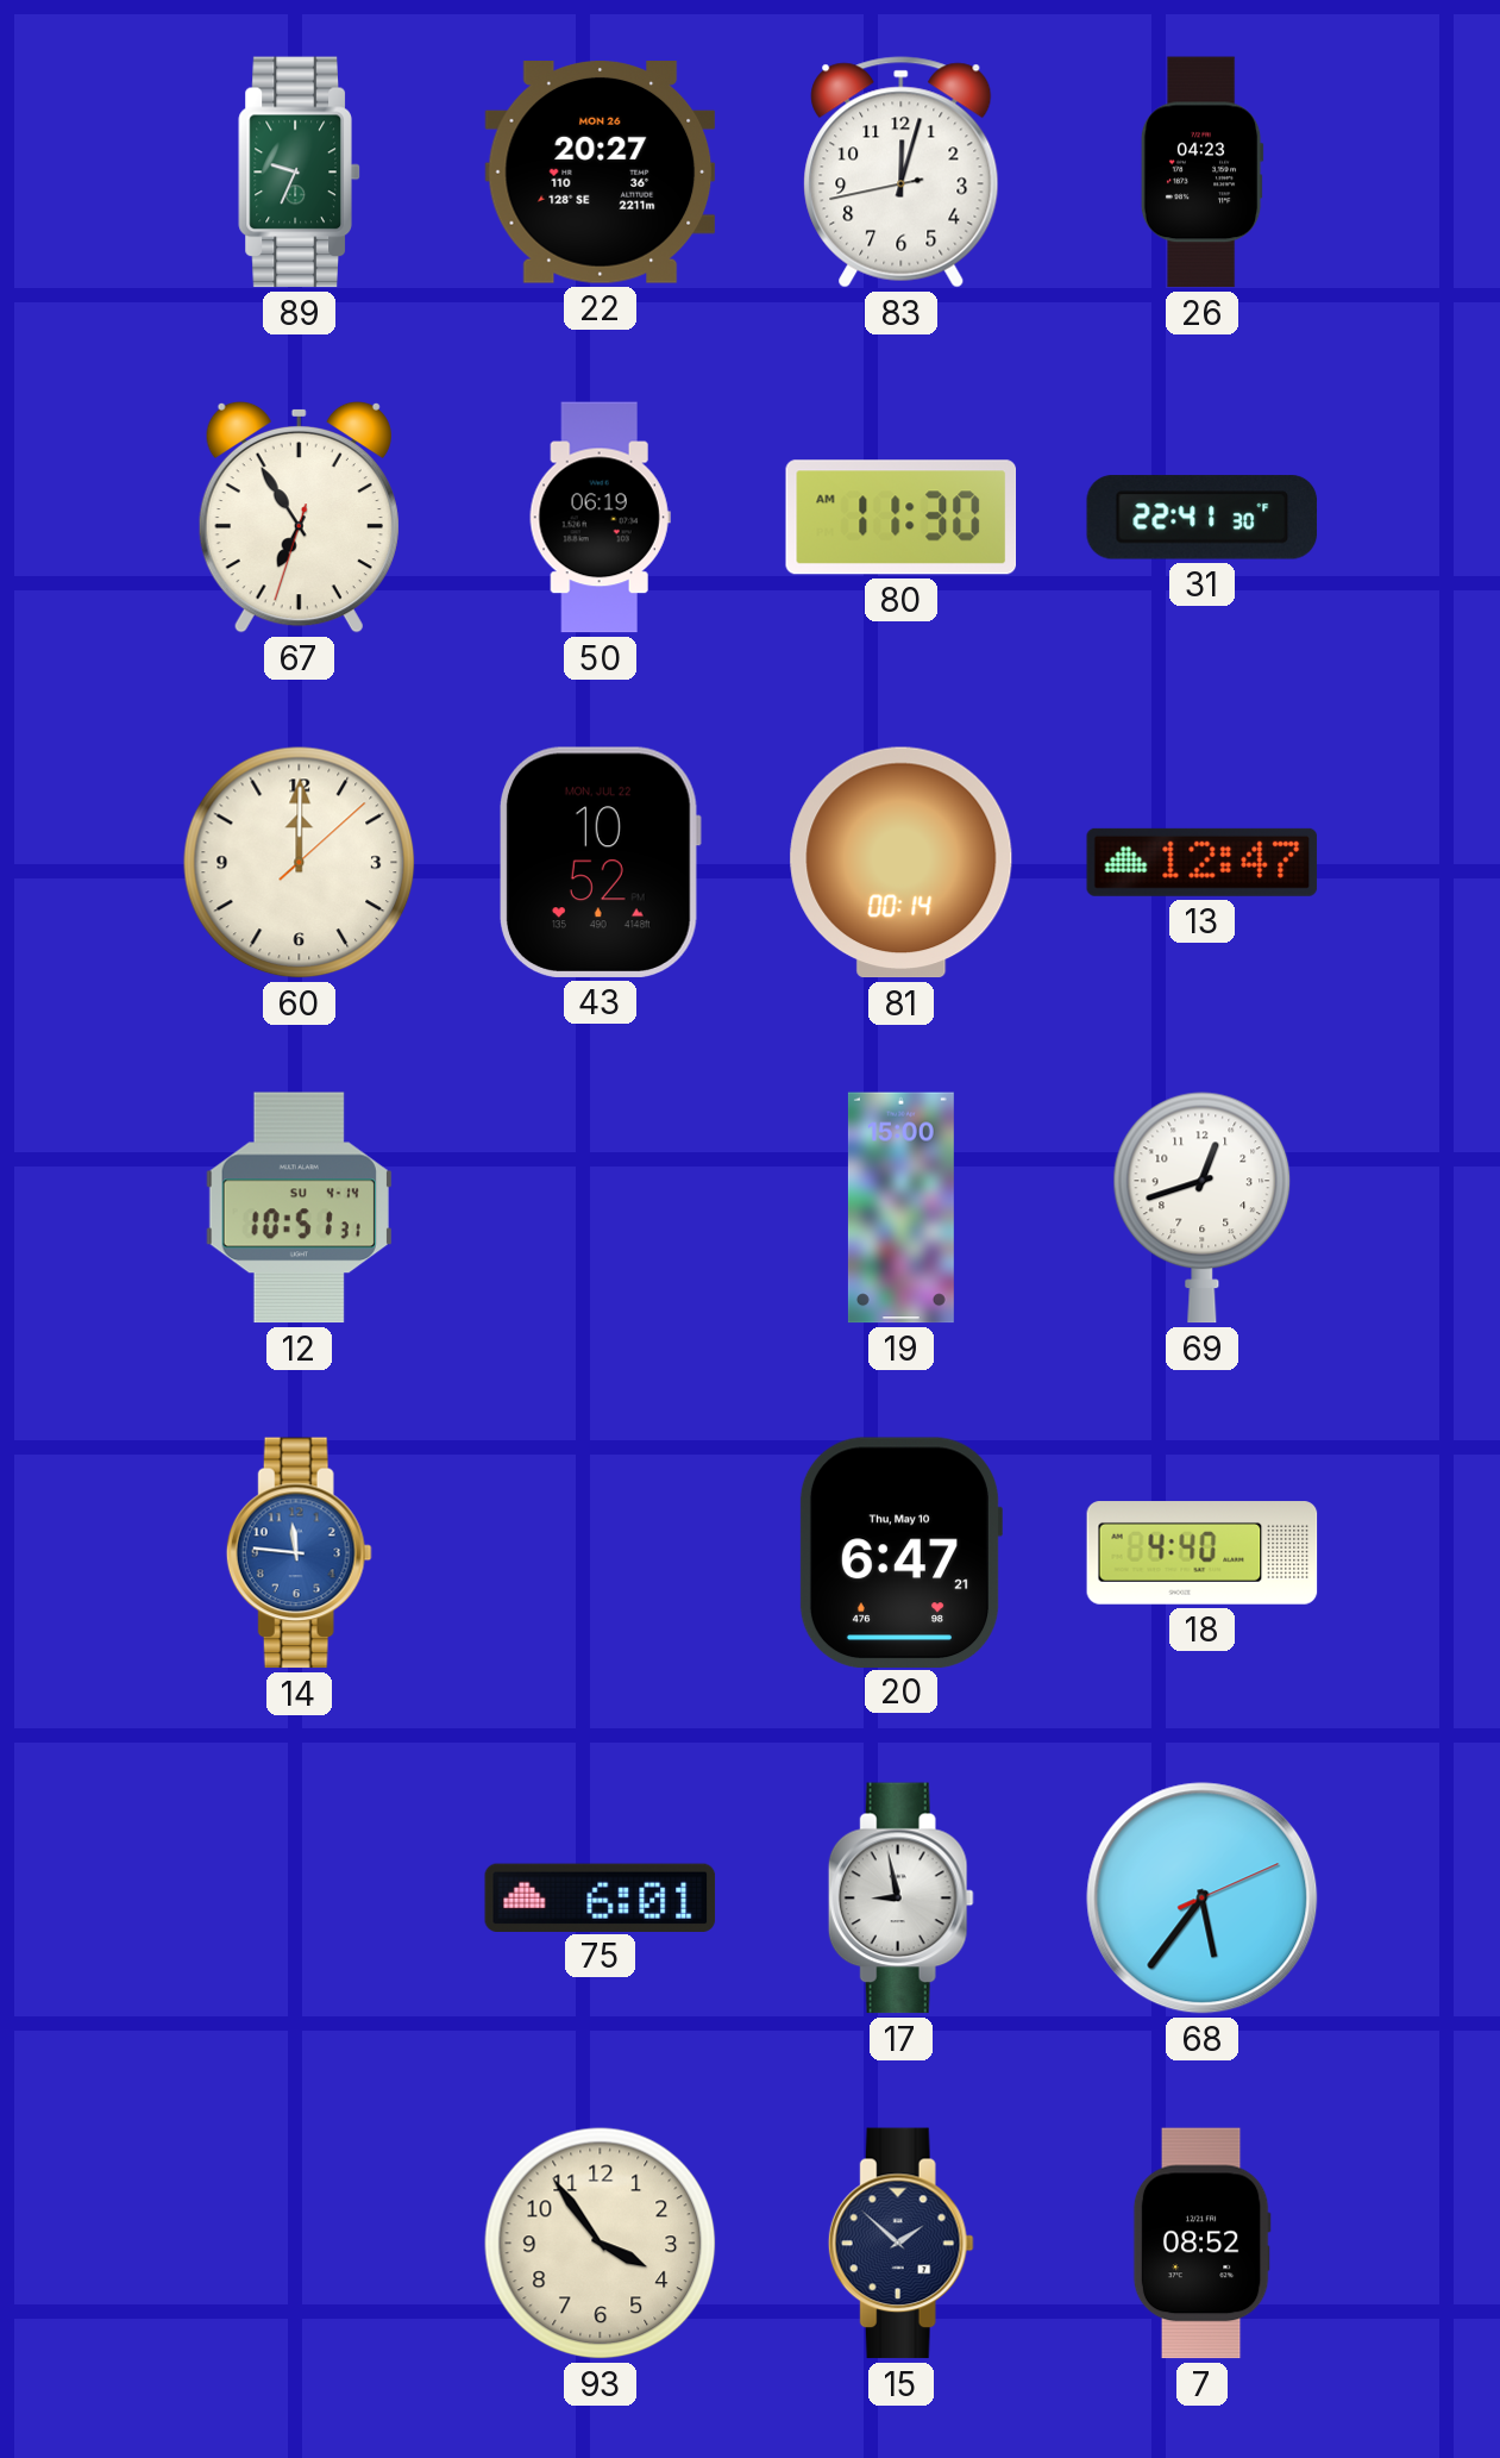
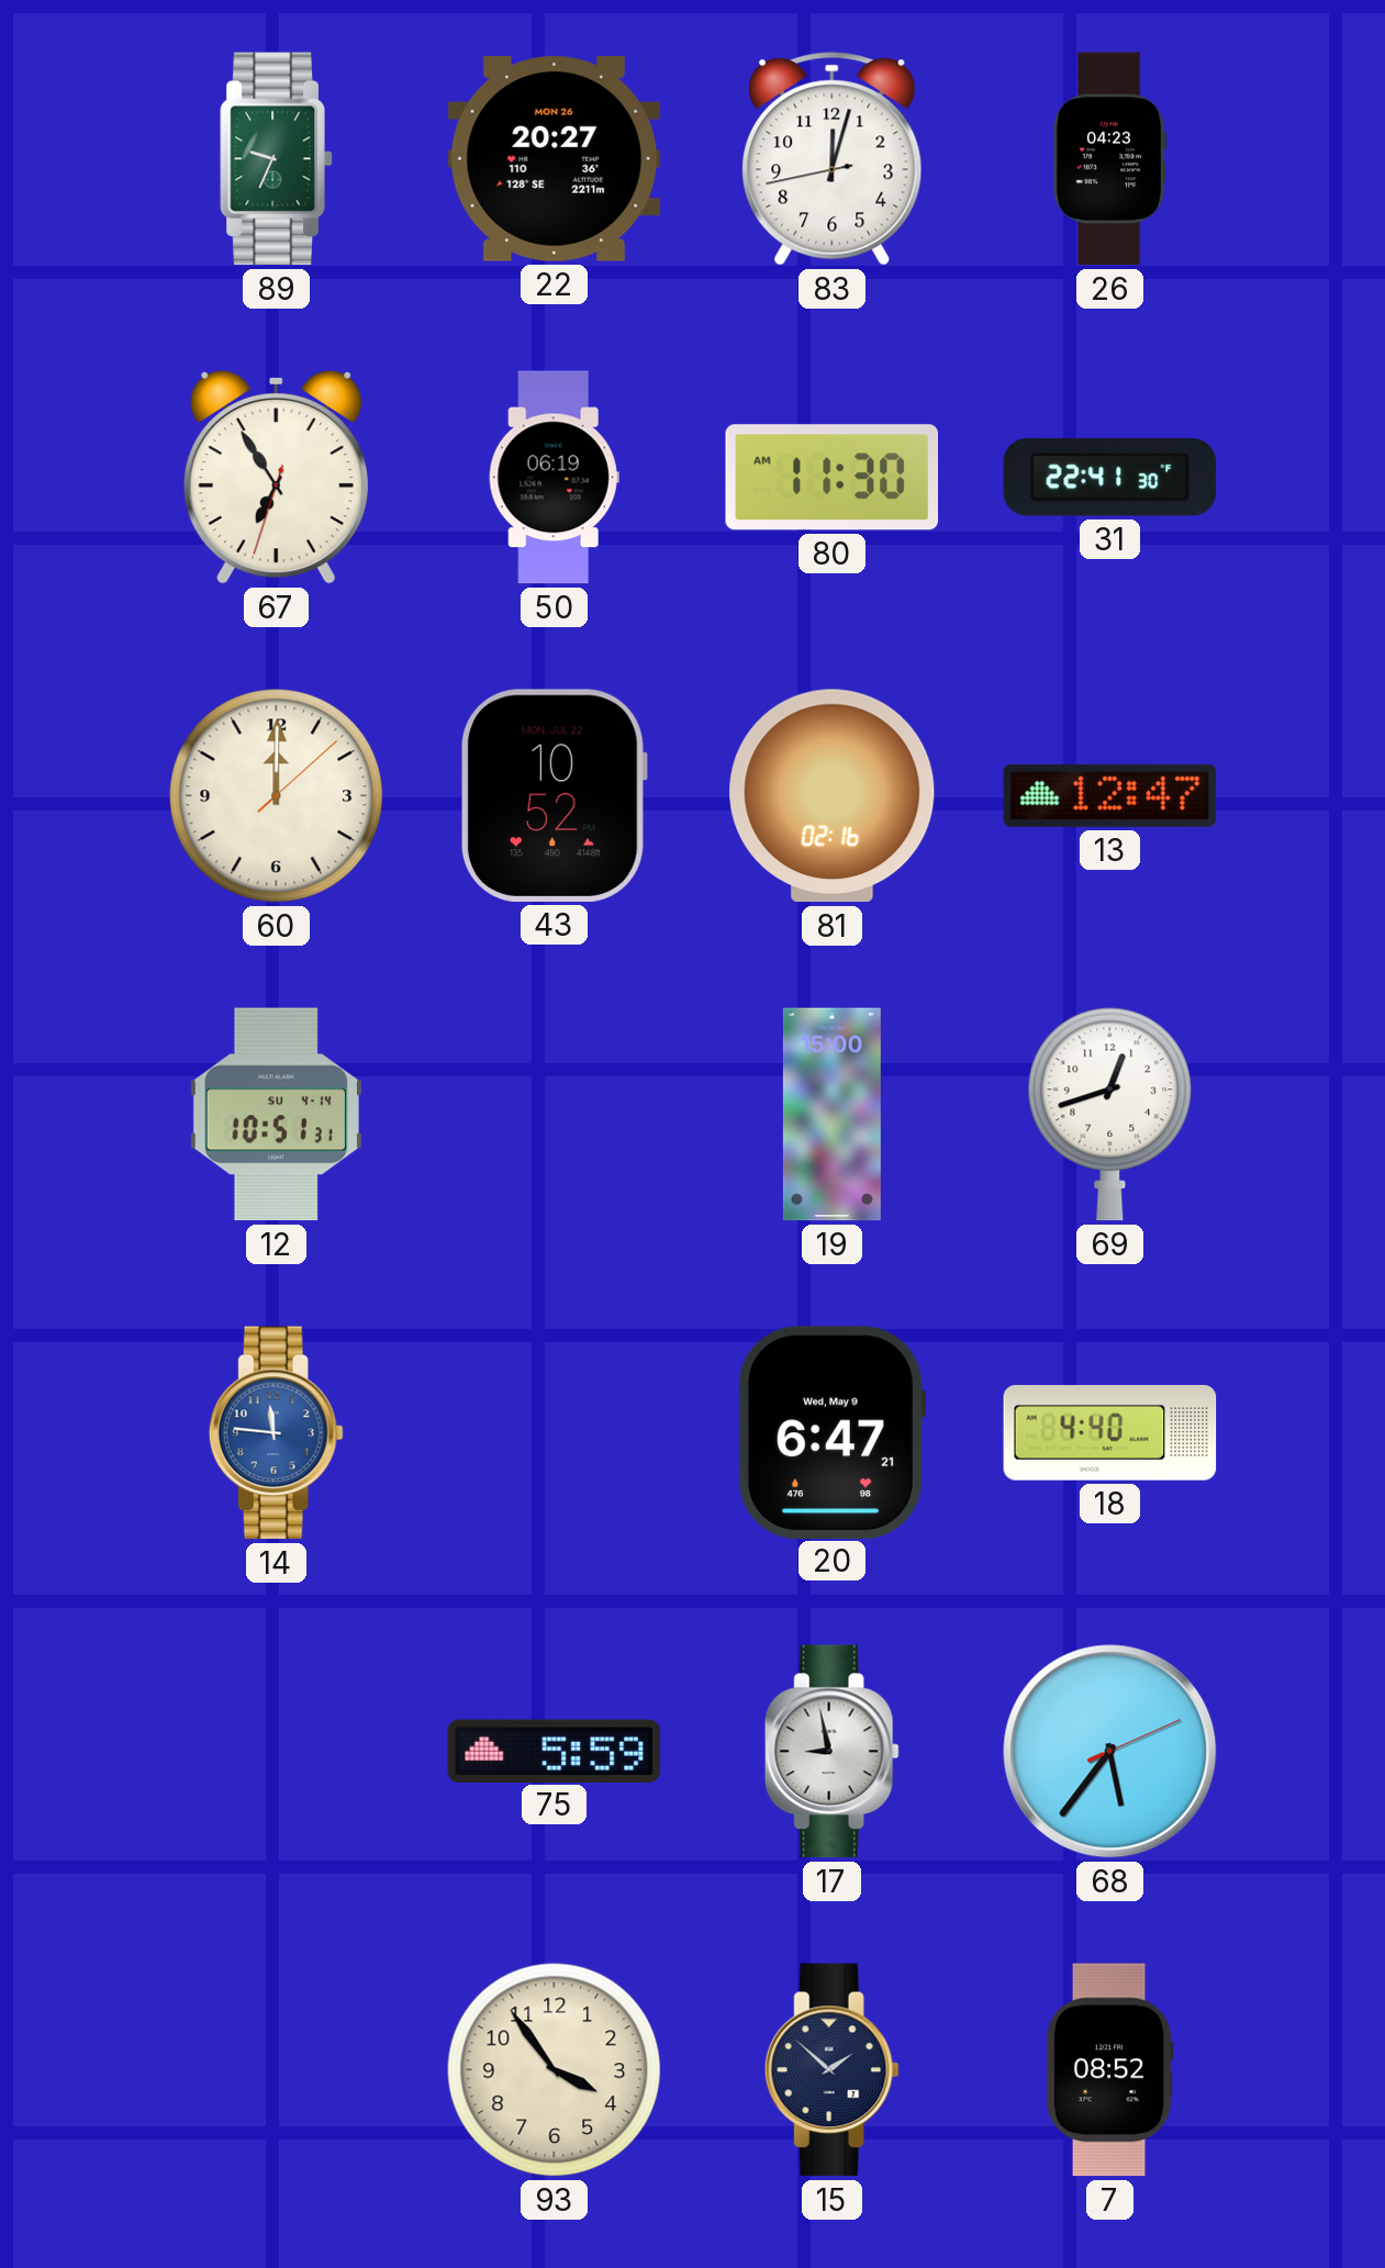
81: 00:14 -> 02:16
20 date: Thu, May 10 -> Wed, May 9
75: 6:01 -> 5:59
